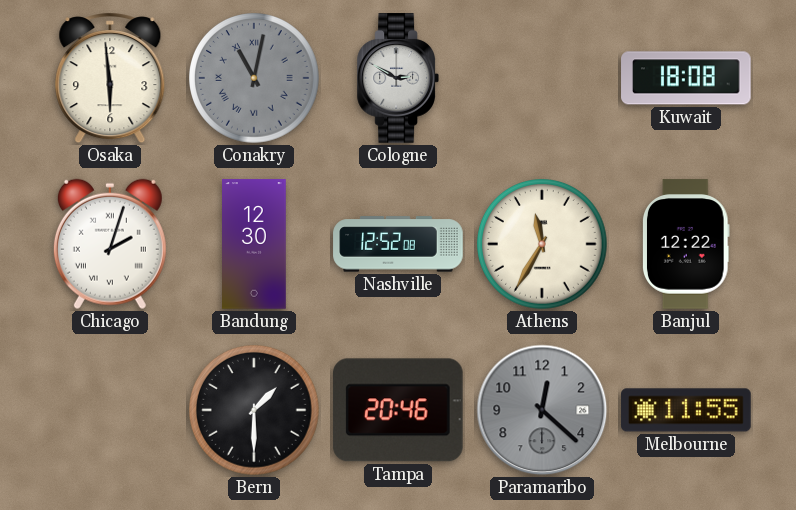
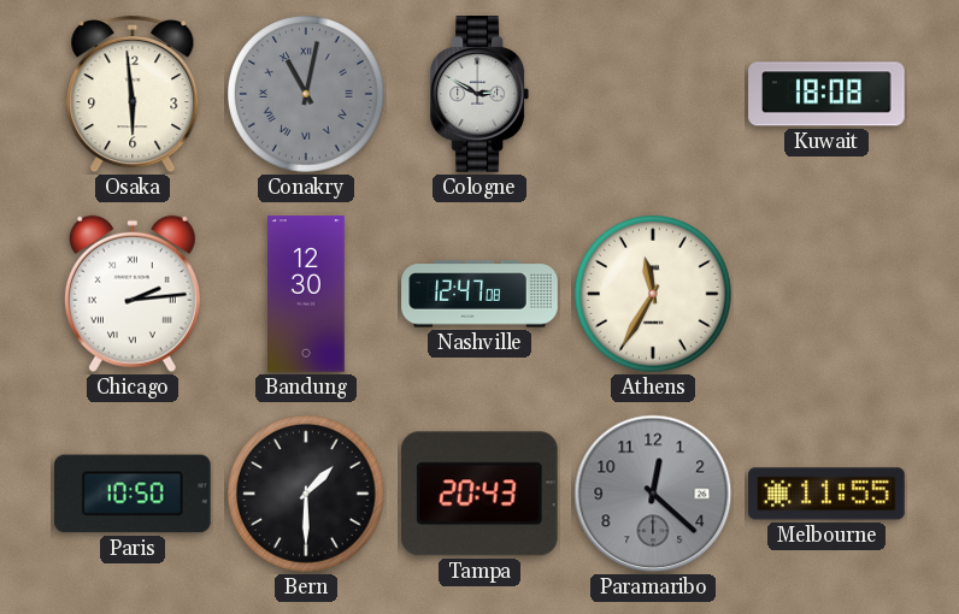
Chicago: 2:03 -> 2:14
Nashville: 12:52 -> 12:47
Banjul: 12:22 -> none
Paris: none -> 10:50
Tampa: 20:46 -> 20:43
